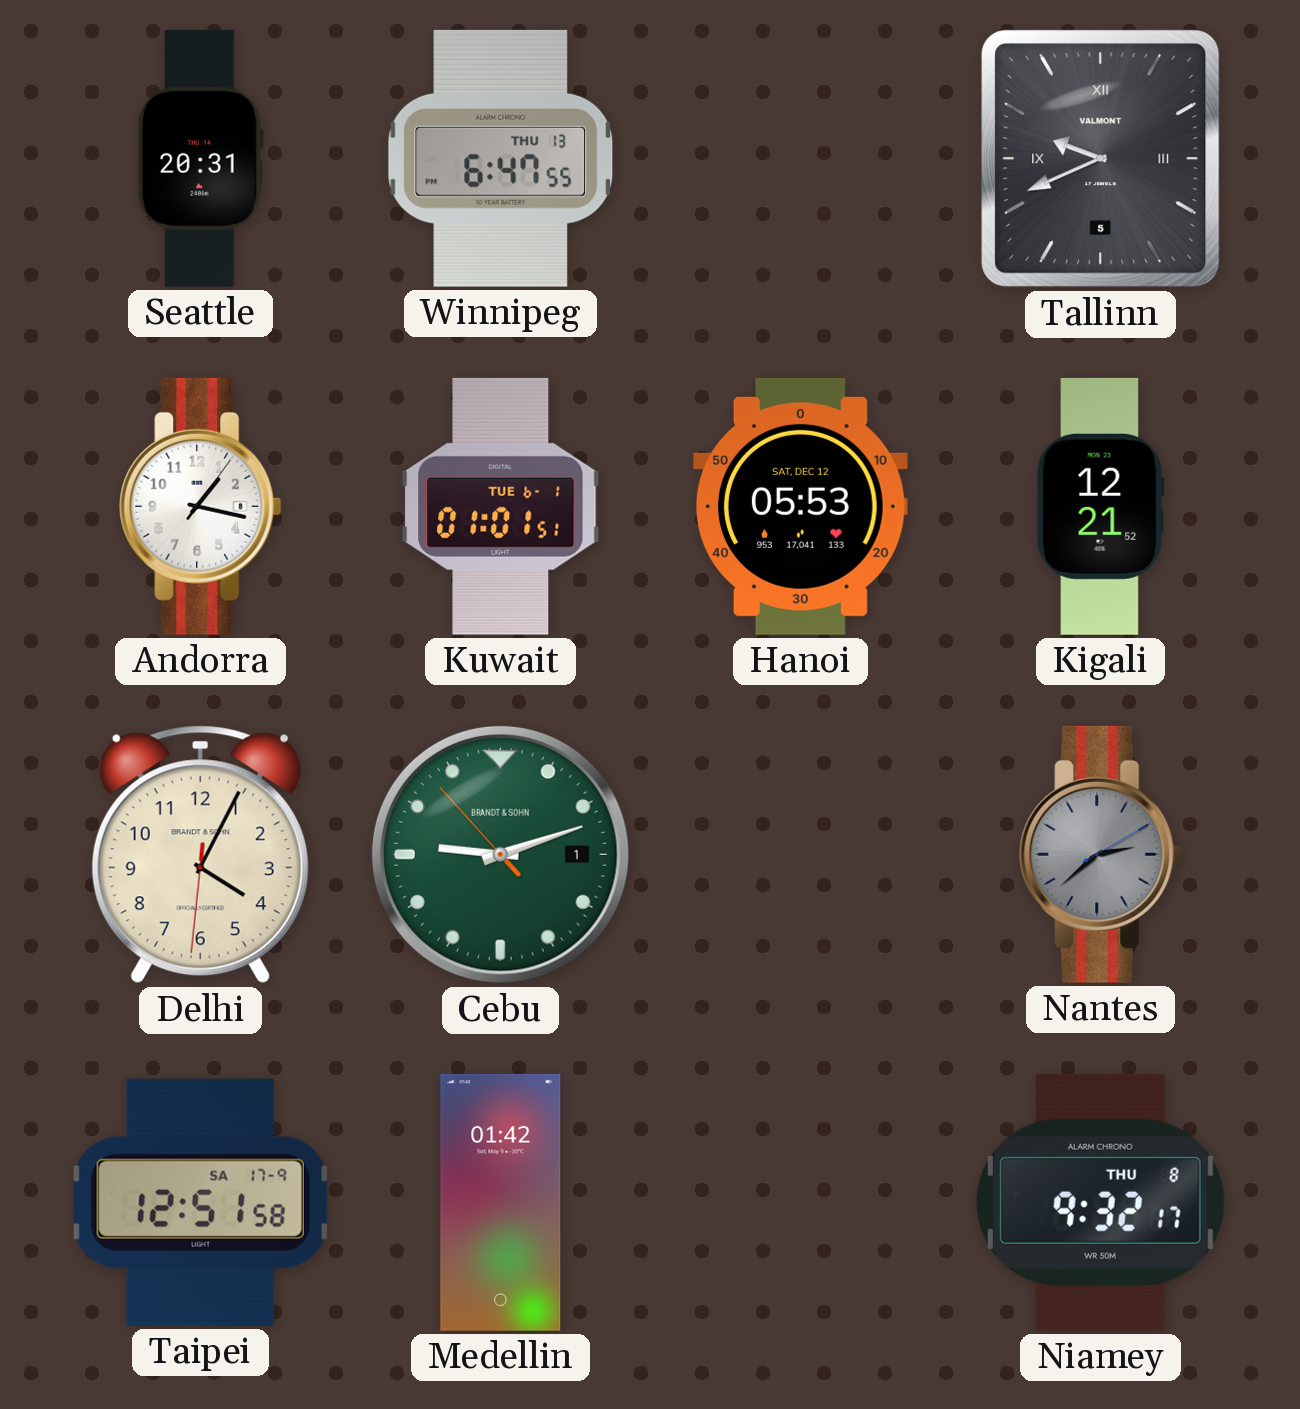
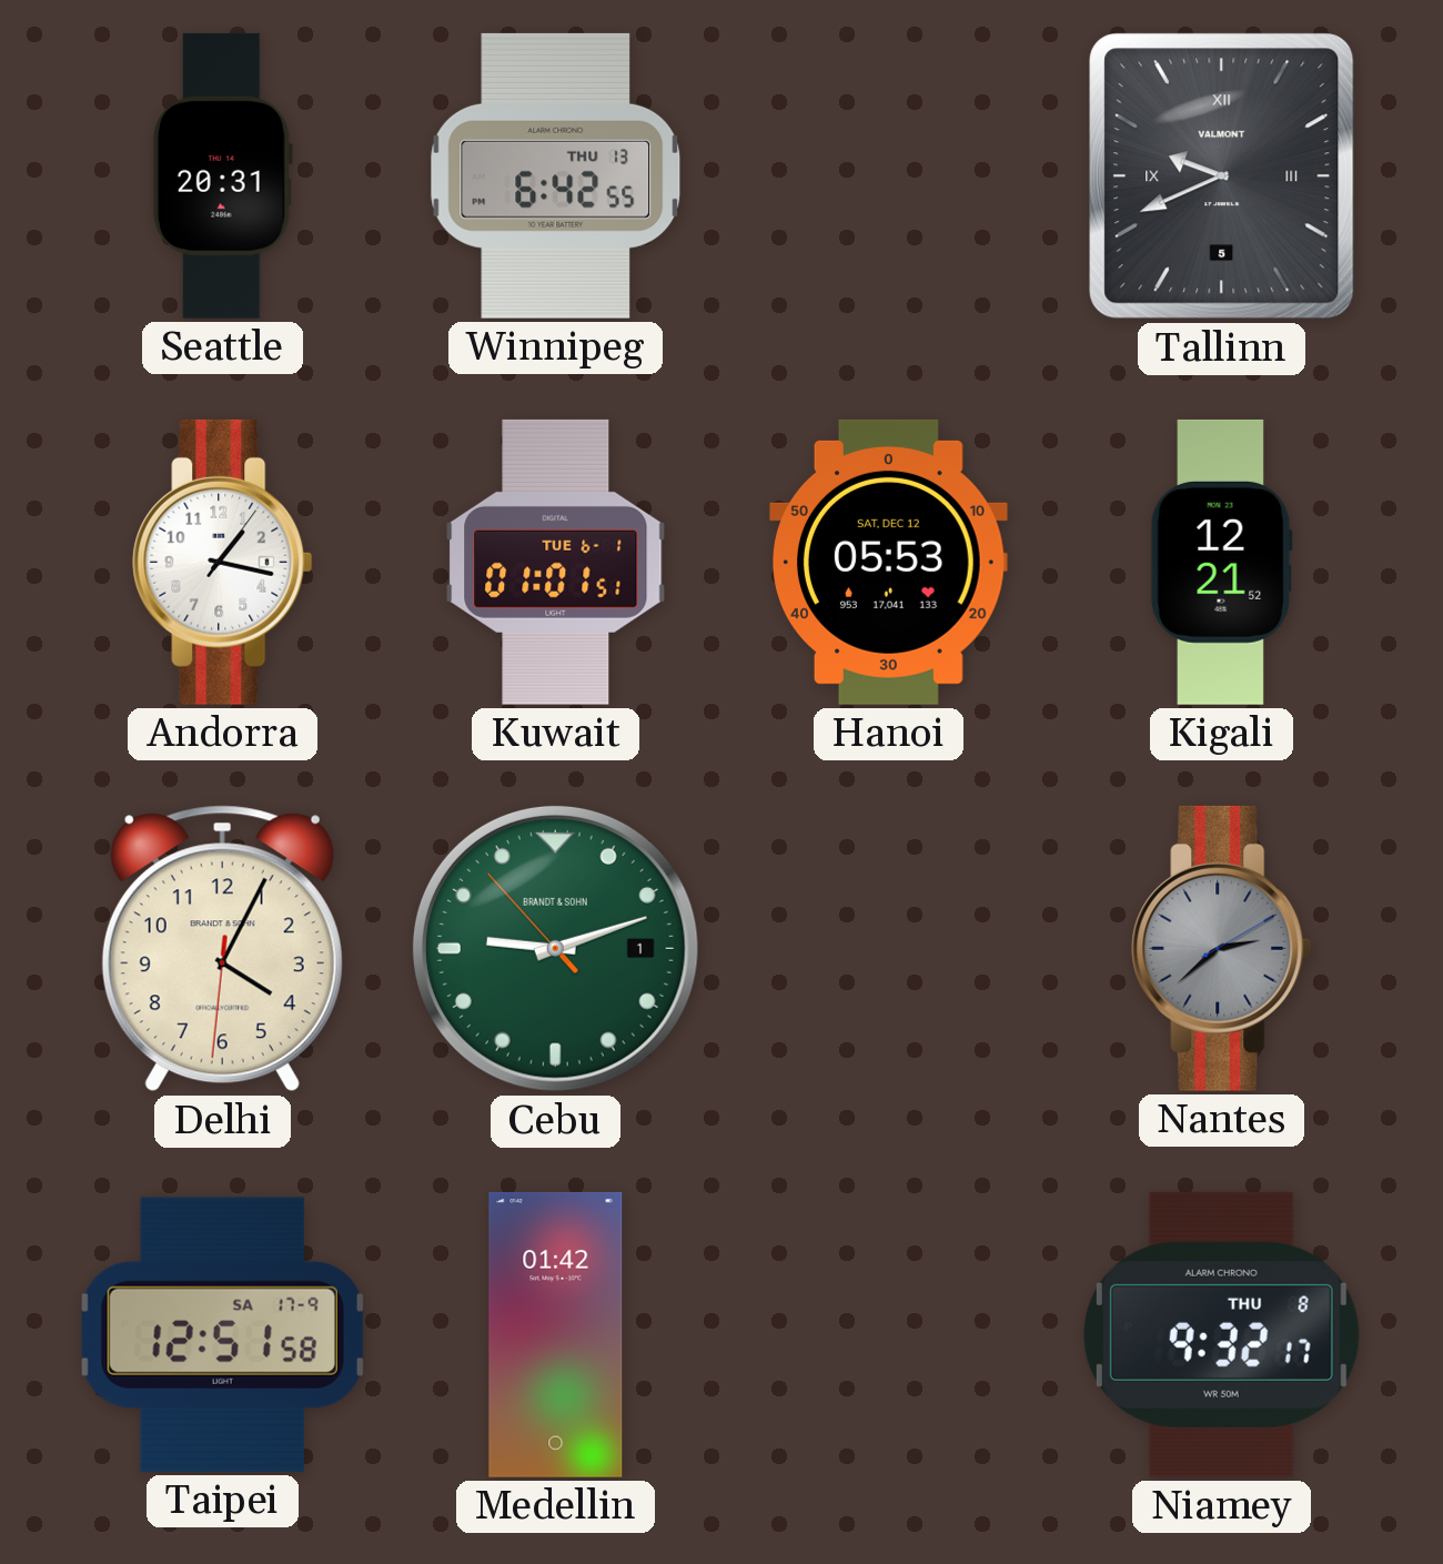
Winnipeg: 6:47 -> 6:42
